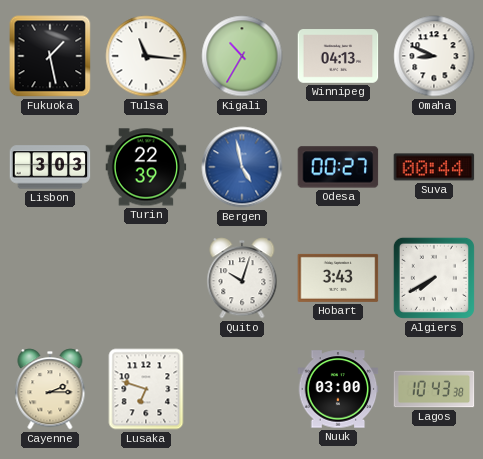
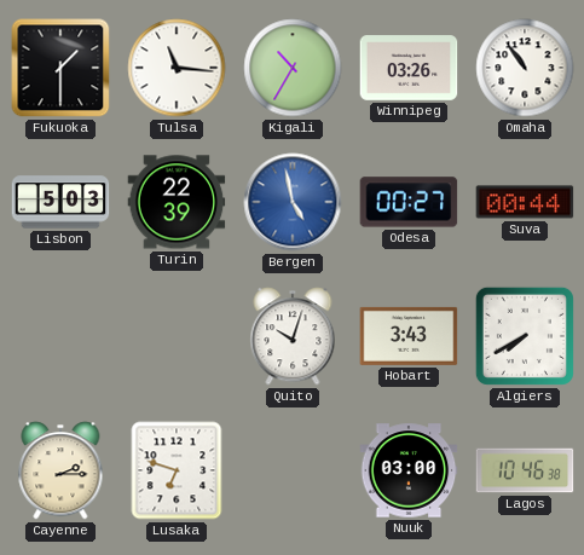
Fukuoka: 1:28 -> 1:30
Winnipeg: 04:13 -> 03:26
Omaha: 8:49 -> 10:54
Lisbon: 3:03 -> 5:03
Lagos: 10:43 -> 10:46
